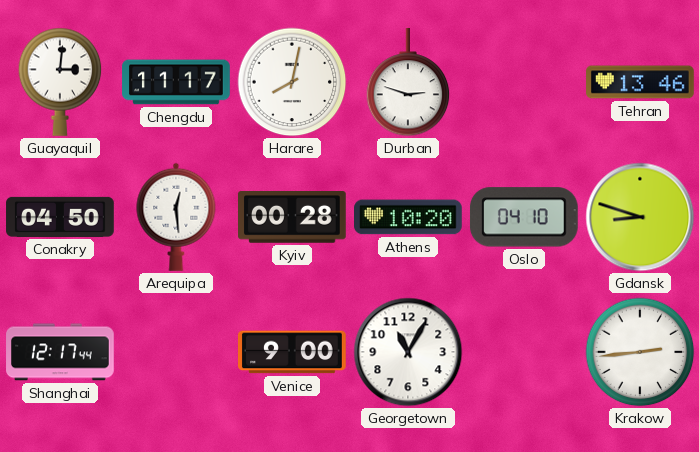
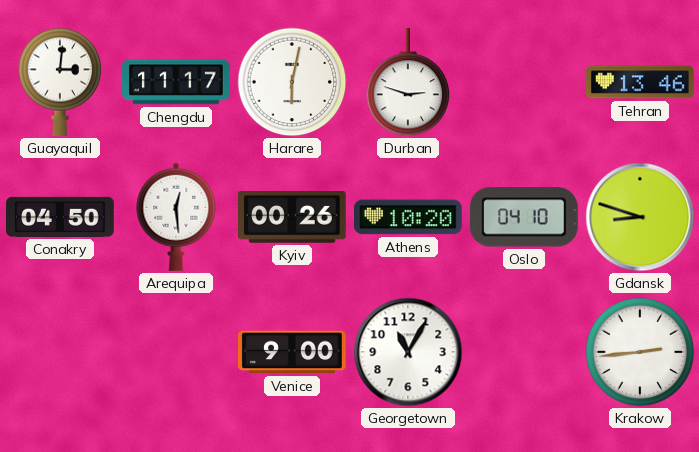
Harare: 8:02 -> 6:02
Kyiv: 00:28 -> 00:26
Shanghai: 12:17 -> none
